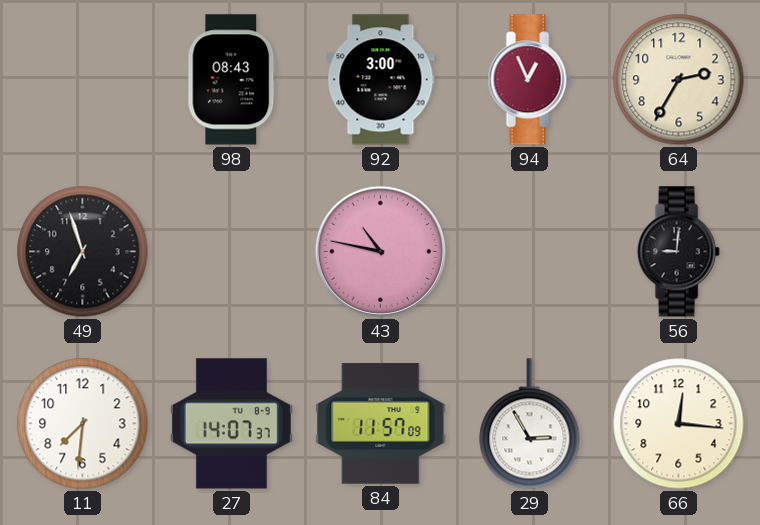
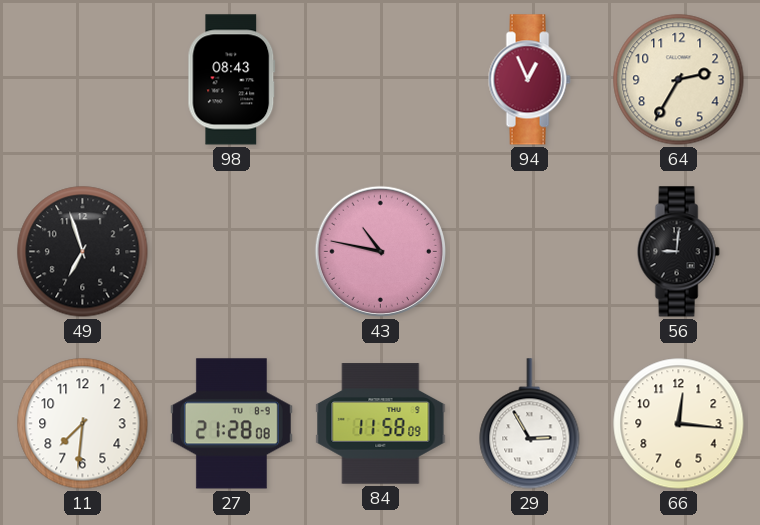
92: 3:00 -> none
27: 14:07 -> 21:28
84: 11:57 -> 11:58
